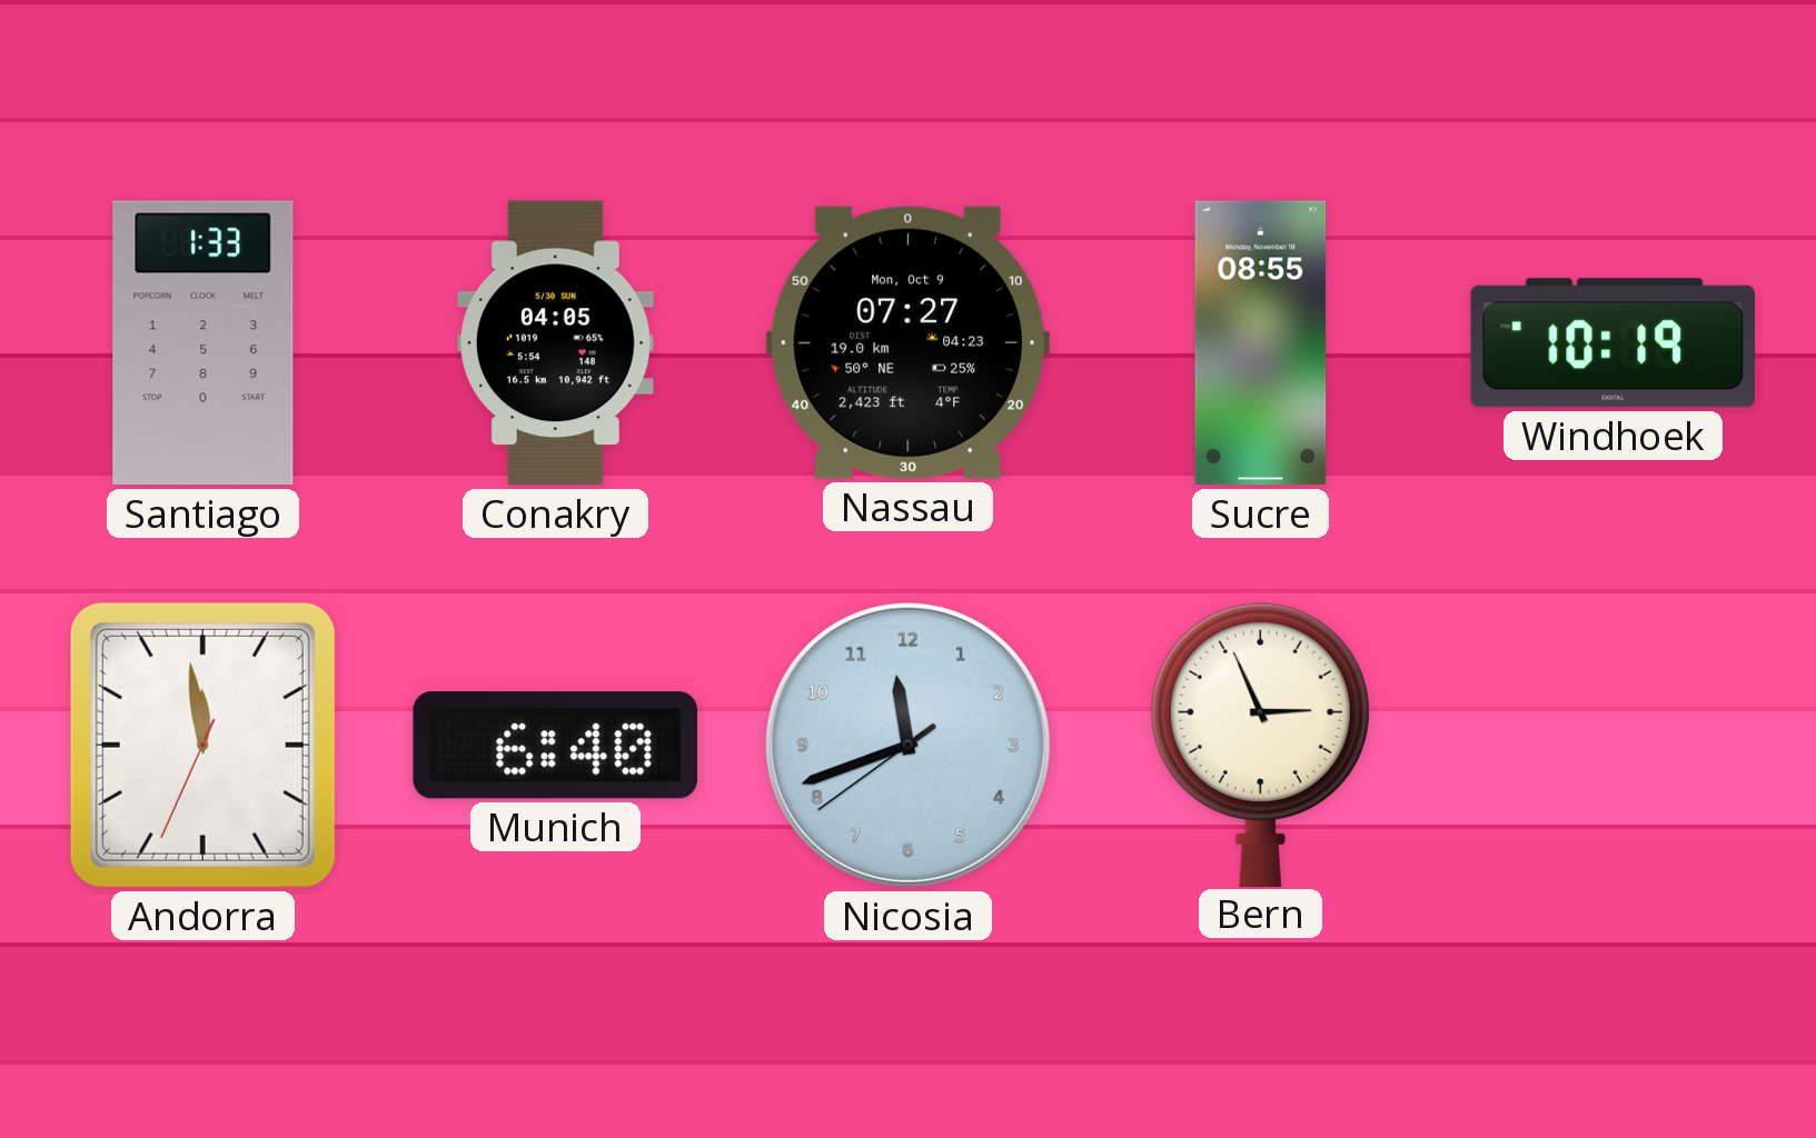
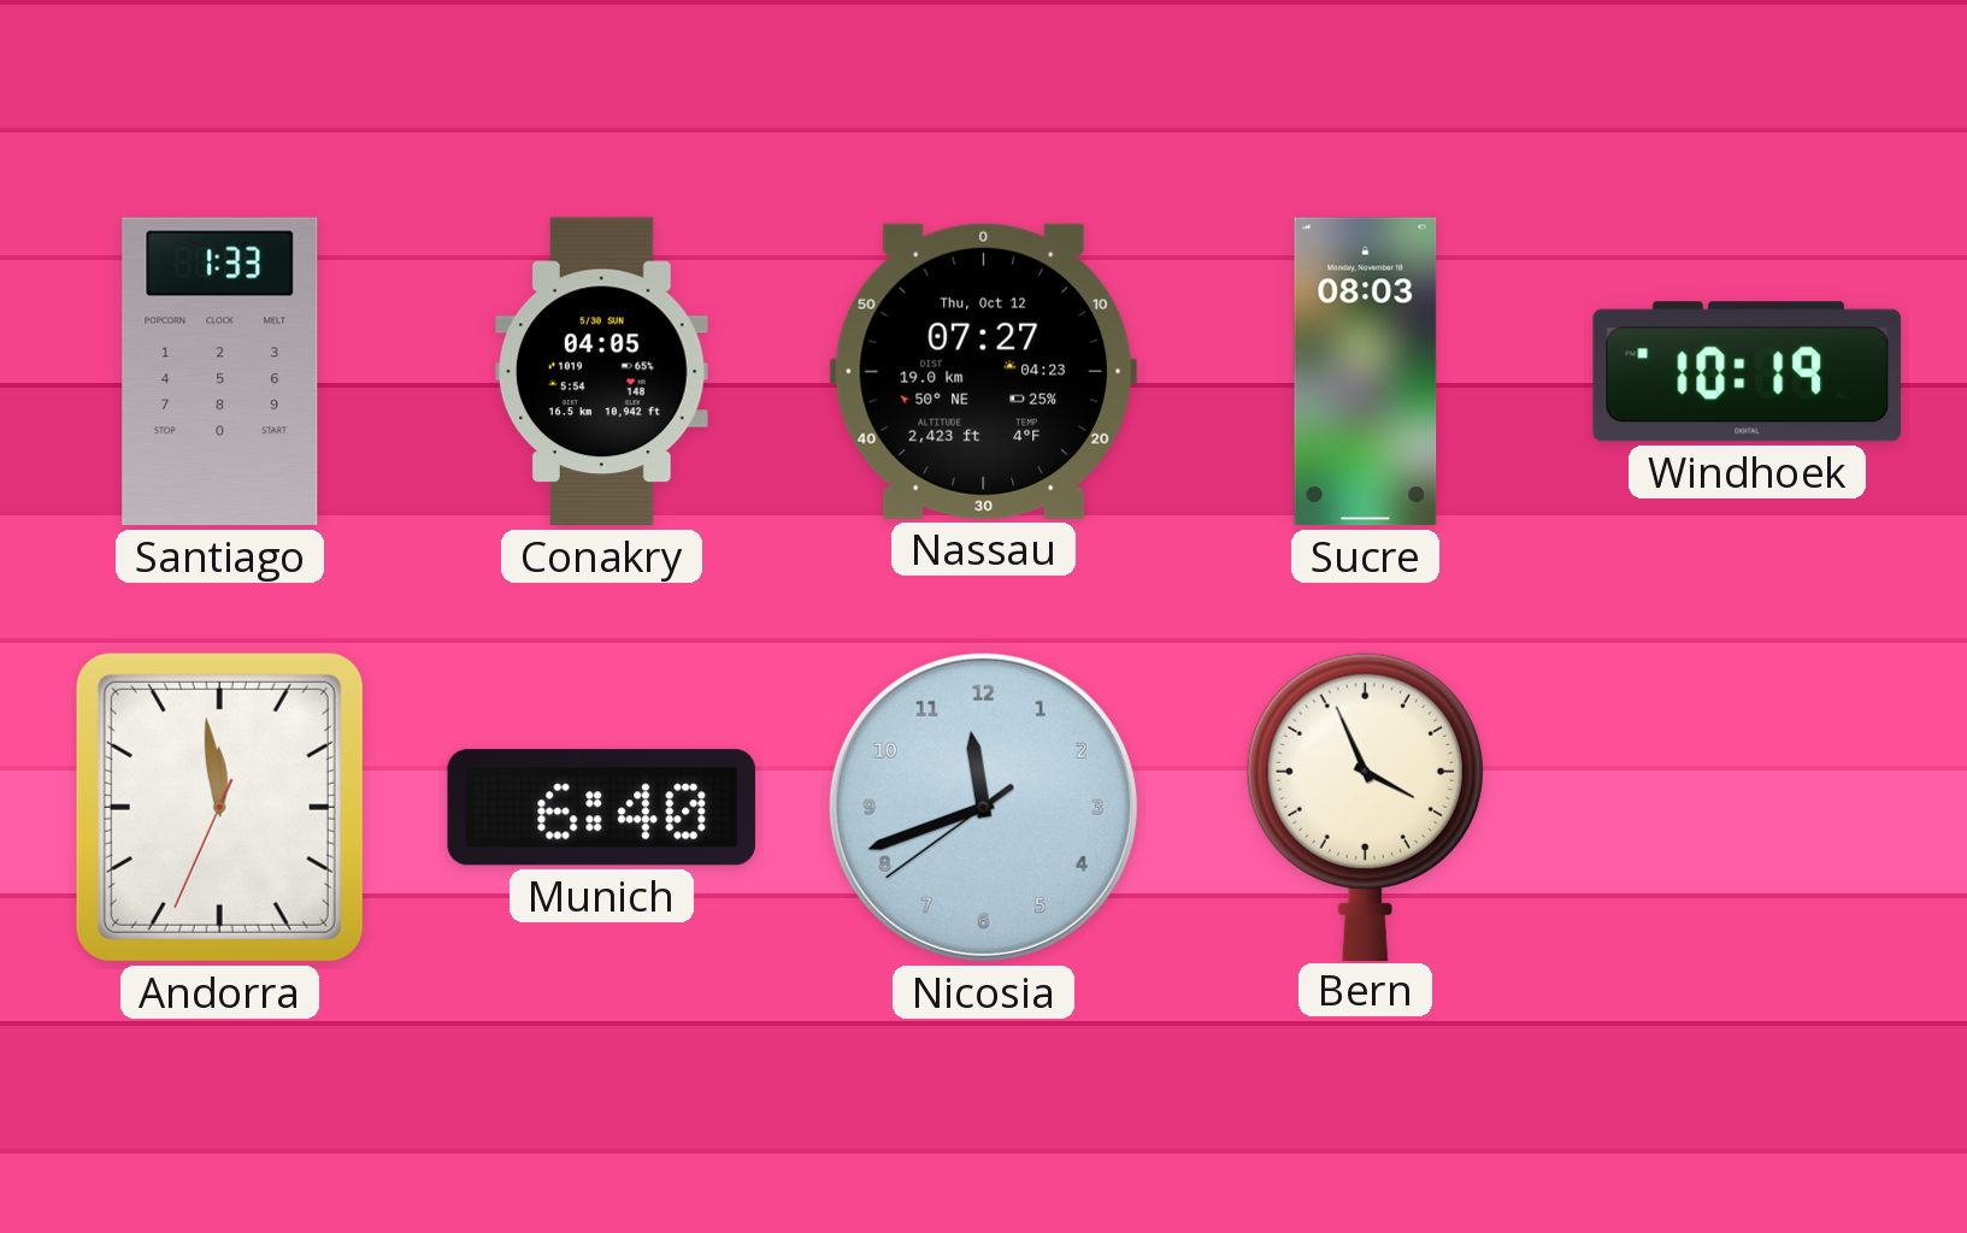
Nassau date: Mon, Oct 9 -> Thu, Oct 12
Sucre: 08:55 -> 08:03
Bern: 2:56 -> 3:56
